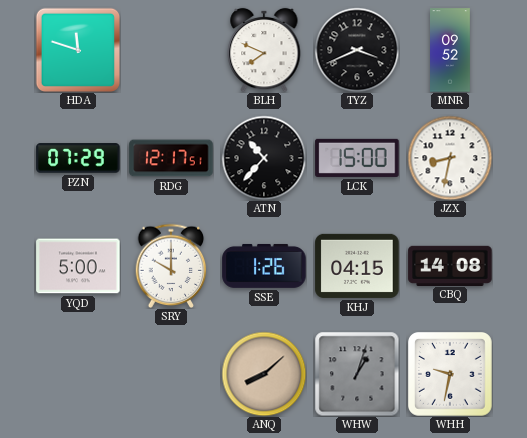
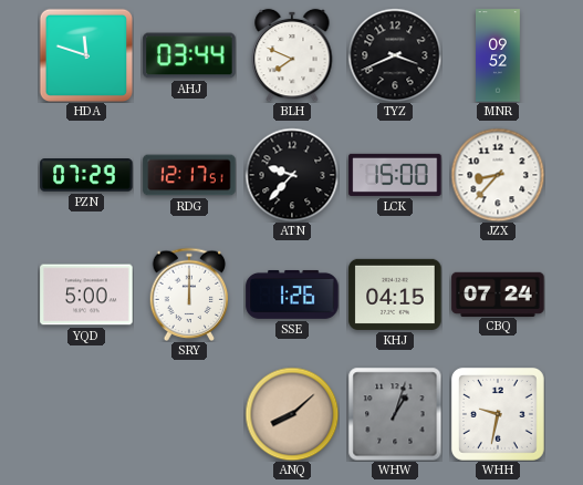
AHJ: none -> 03:44
ATN: 10:37 -> 9:37
JZX: 8:32 -> 8:37
SRY: 10:00 -> 12:00
CBQ: 14:08 -> 07:24
